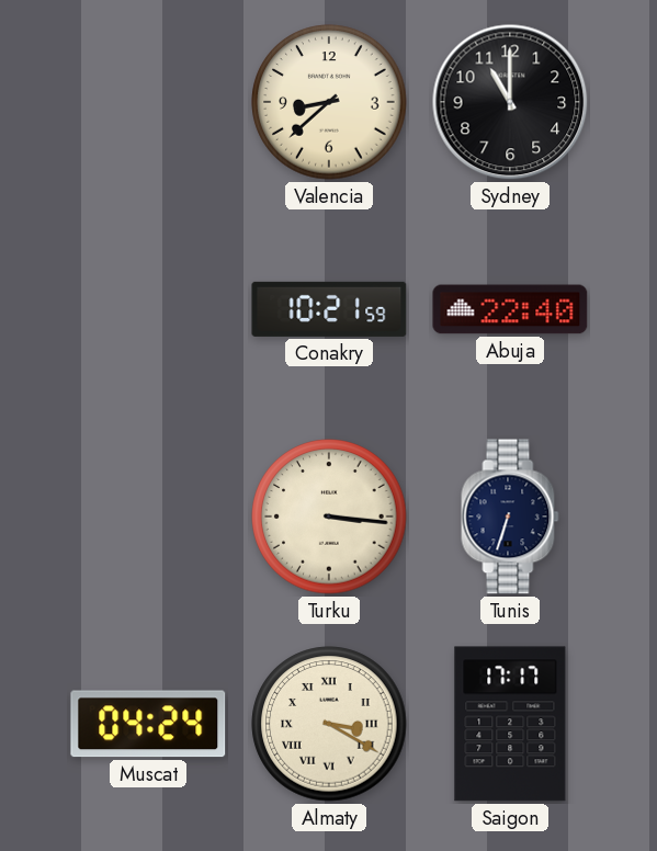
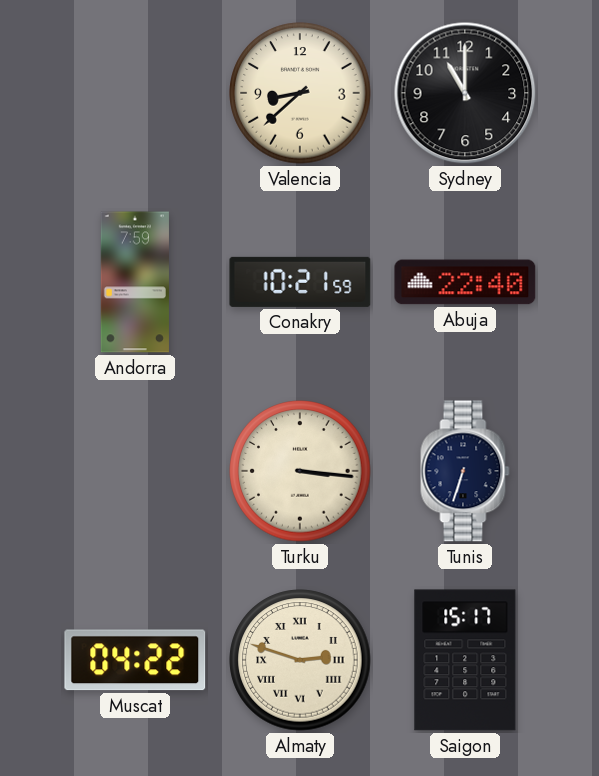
Andorra: none -> 7:59
Muscat: 04:24 -> 04:22
Almaty: 3:20 -> 2:48
Saigon: 17:17 -> 15:17
